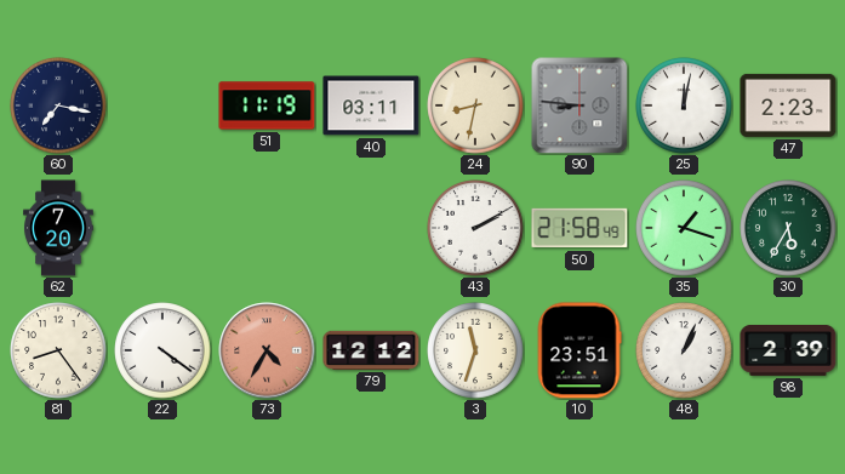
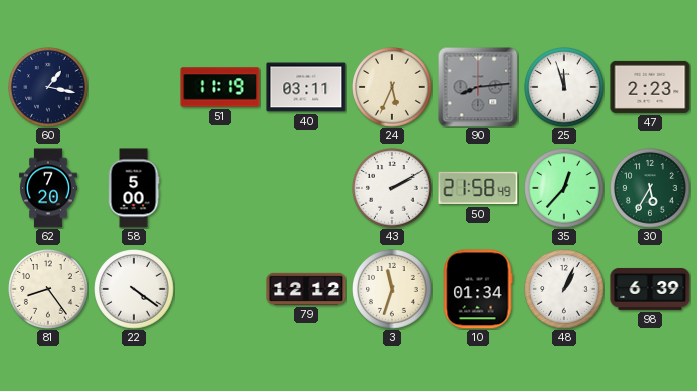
60: 7:17 -> 1:17
24: 8:32 -> 5:34
90: 8:46 -> 8:14
25: 12:02 -> 11:57
58: none -> 5:00
35: 1:18 -> 12:37
73: 4:35 -> none
10: 23:51 -> 01:34
98: 2:39 -> 6:39
